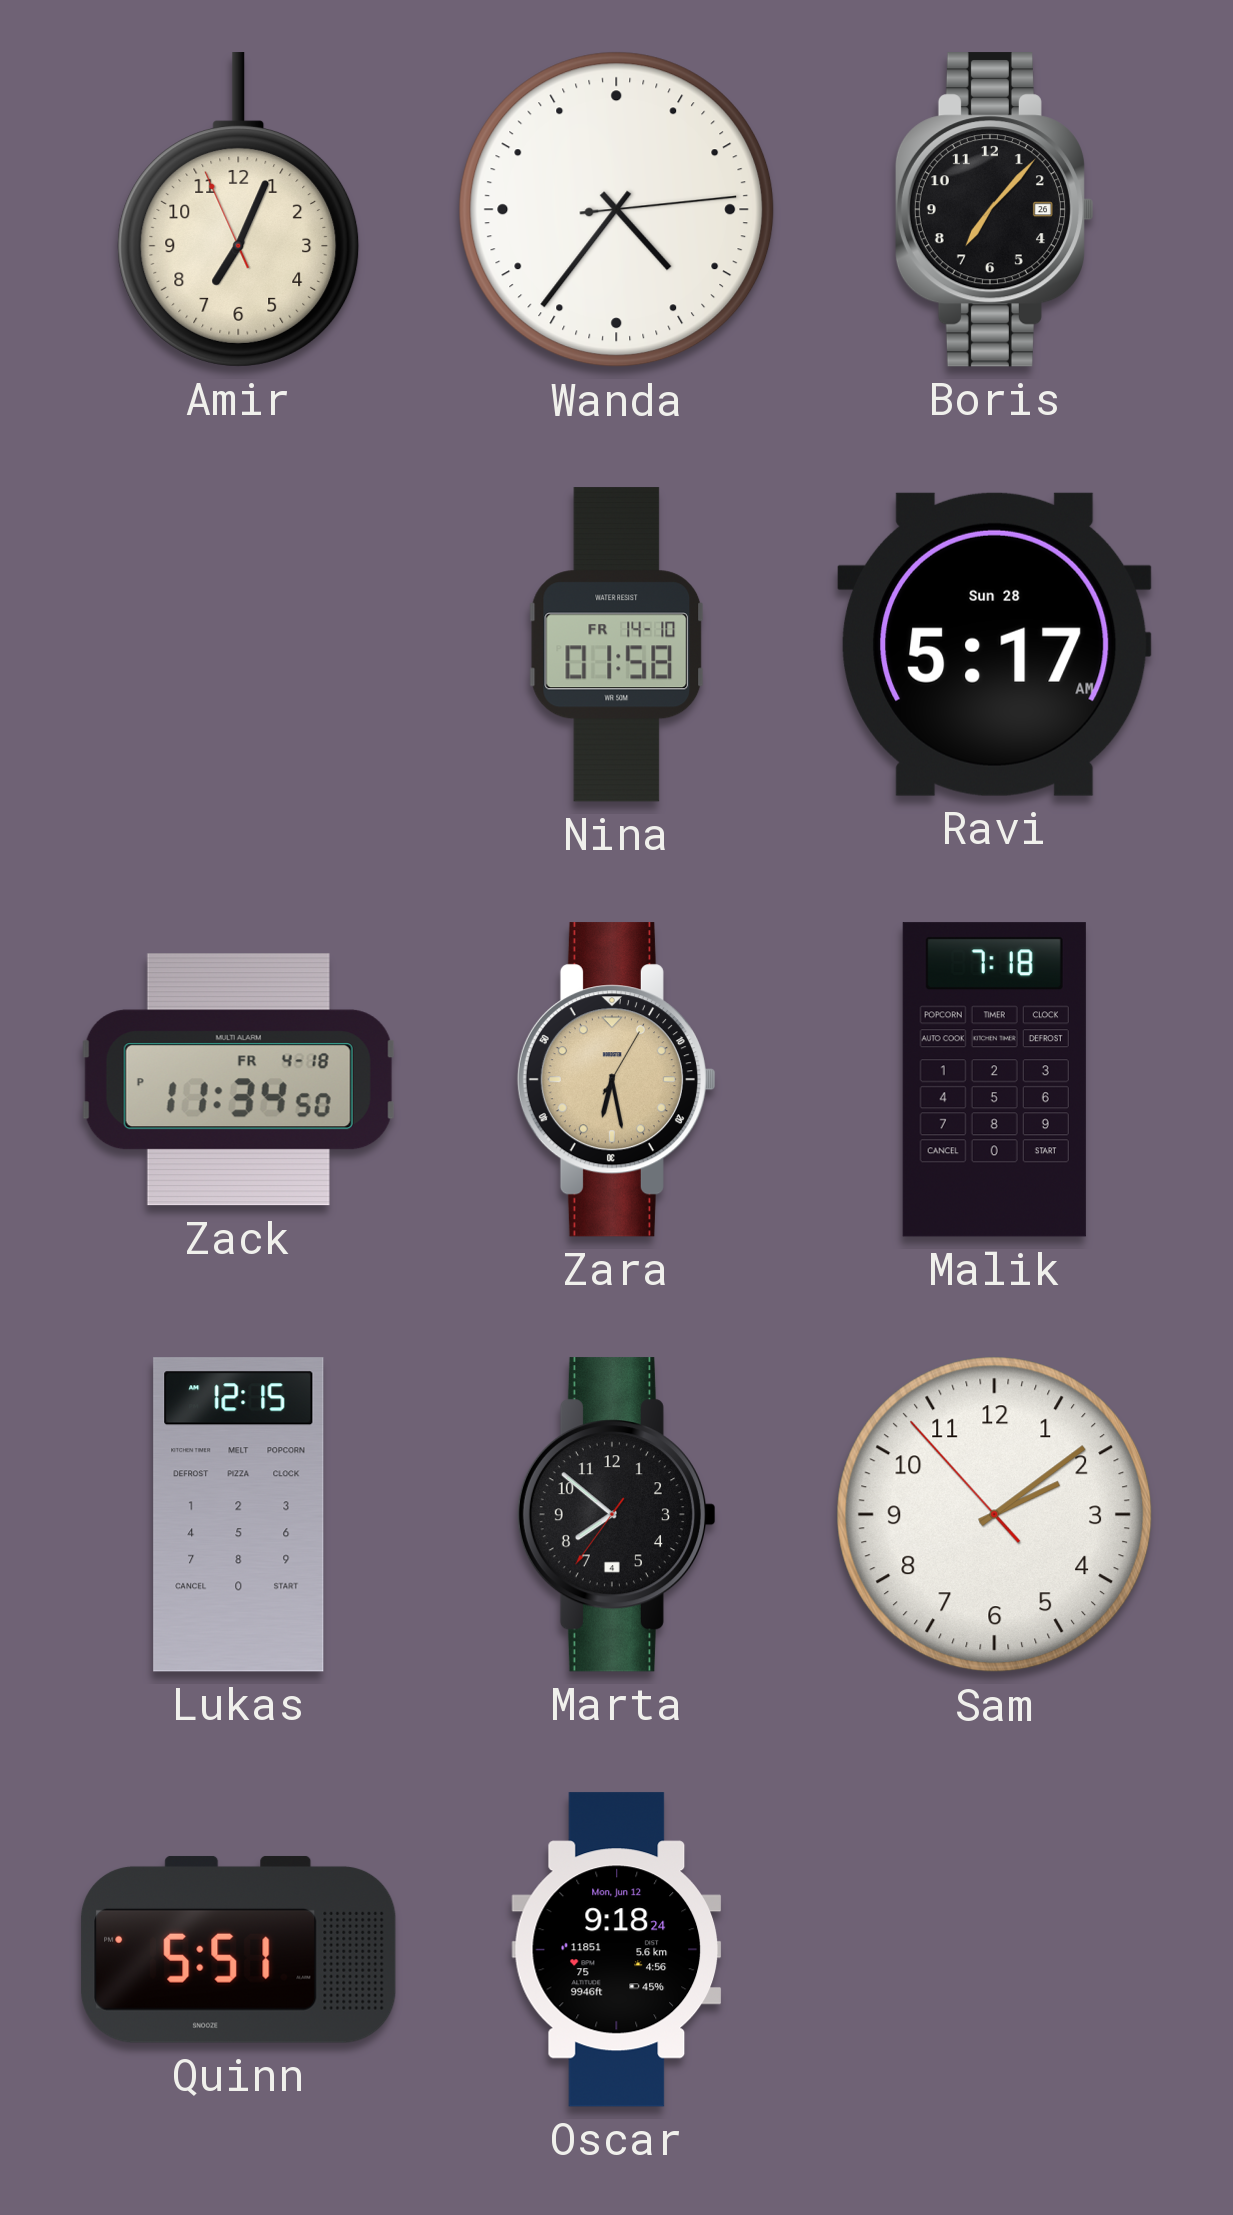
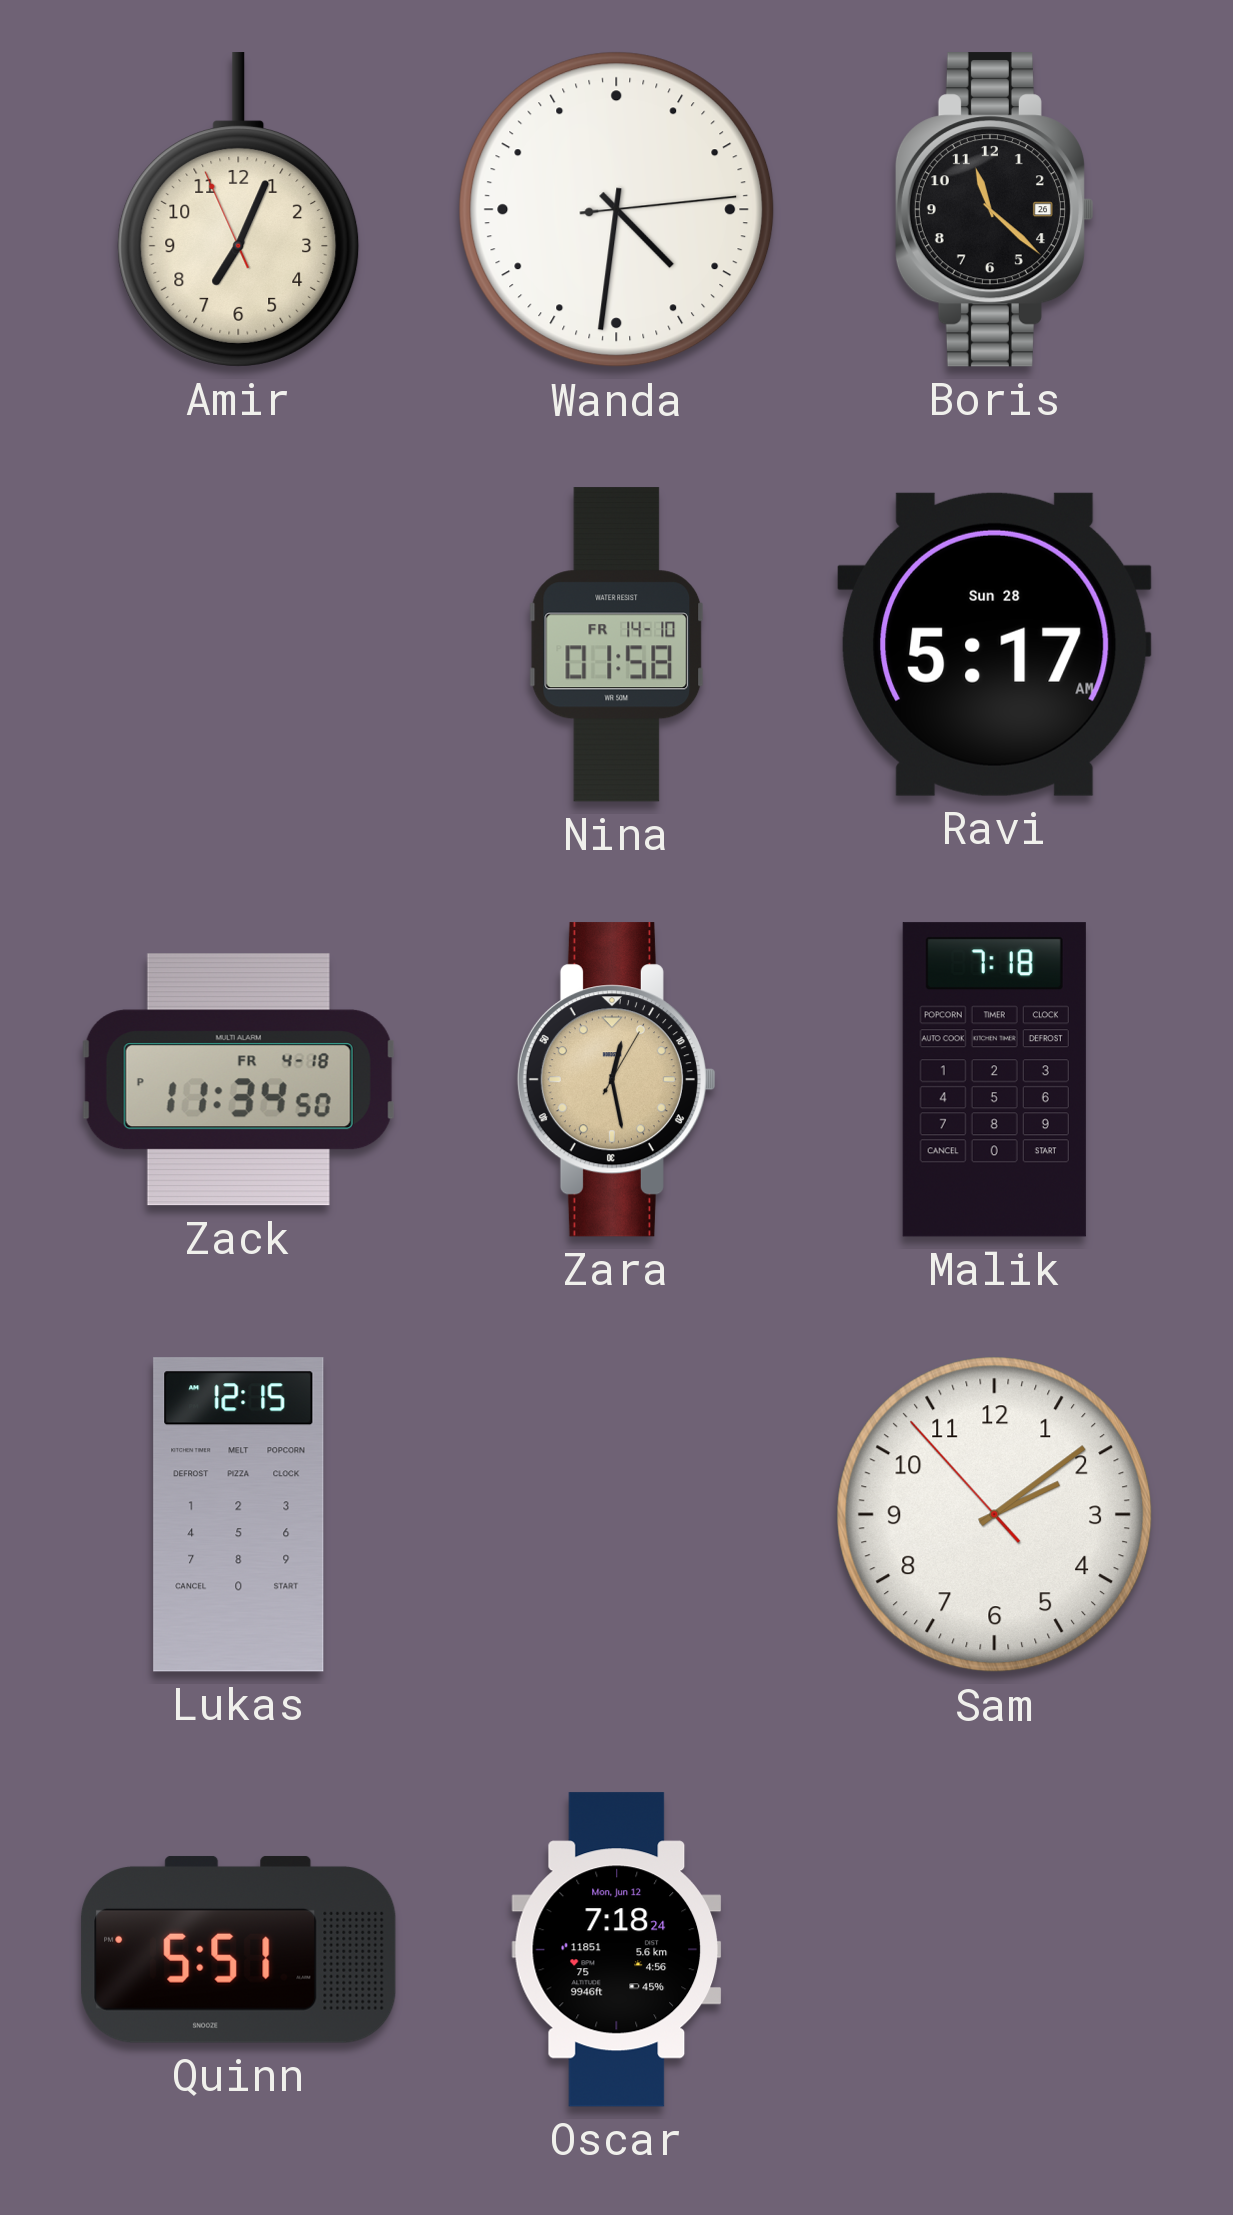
Wanda: 4:36 -> 4:31
Boris: 7:07 -> 11:22
Zara: 6:28 -> 12:28
Marta: 7:51 -> none
Oscar: 9:18 -> 7:18
